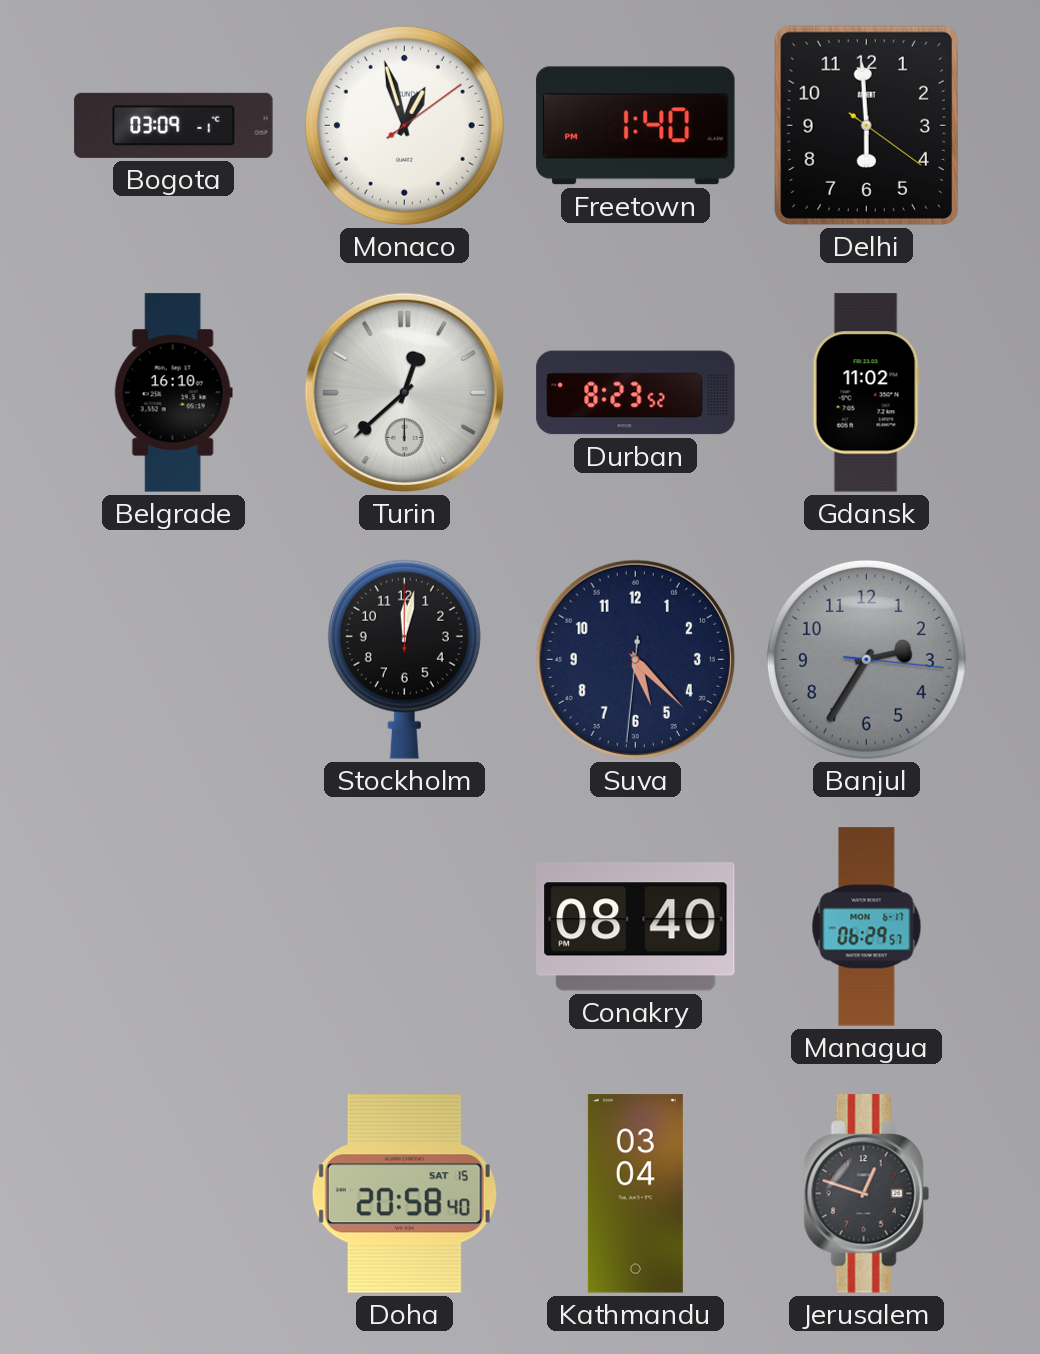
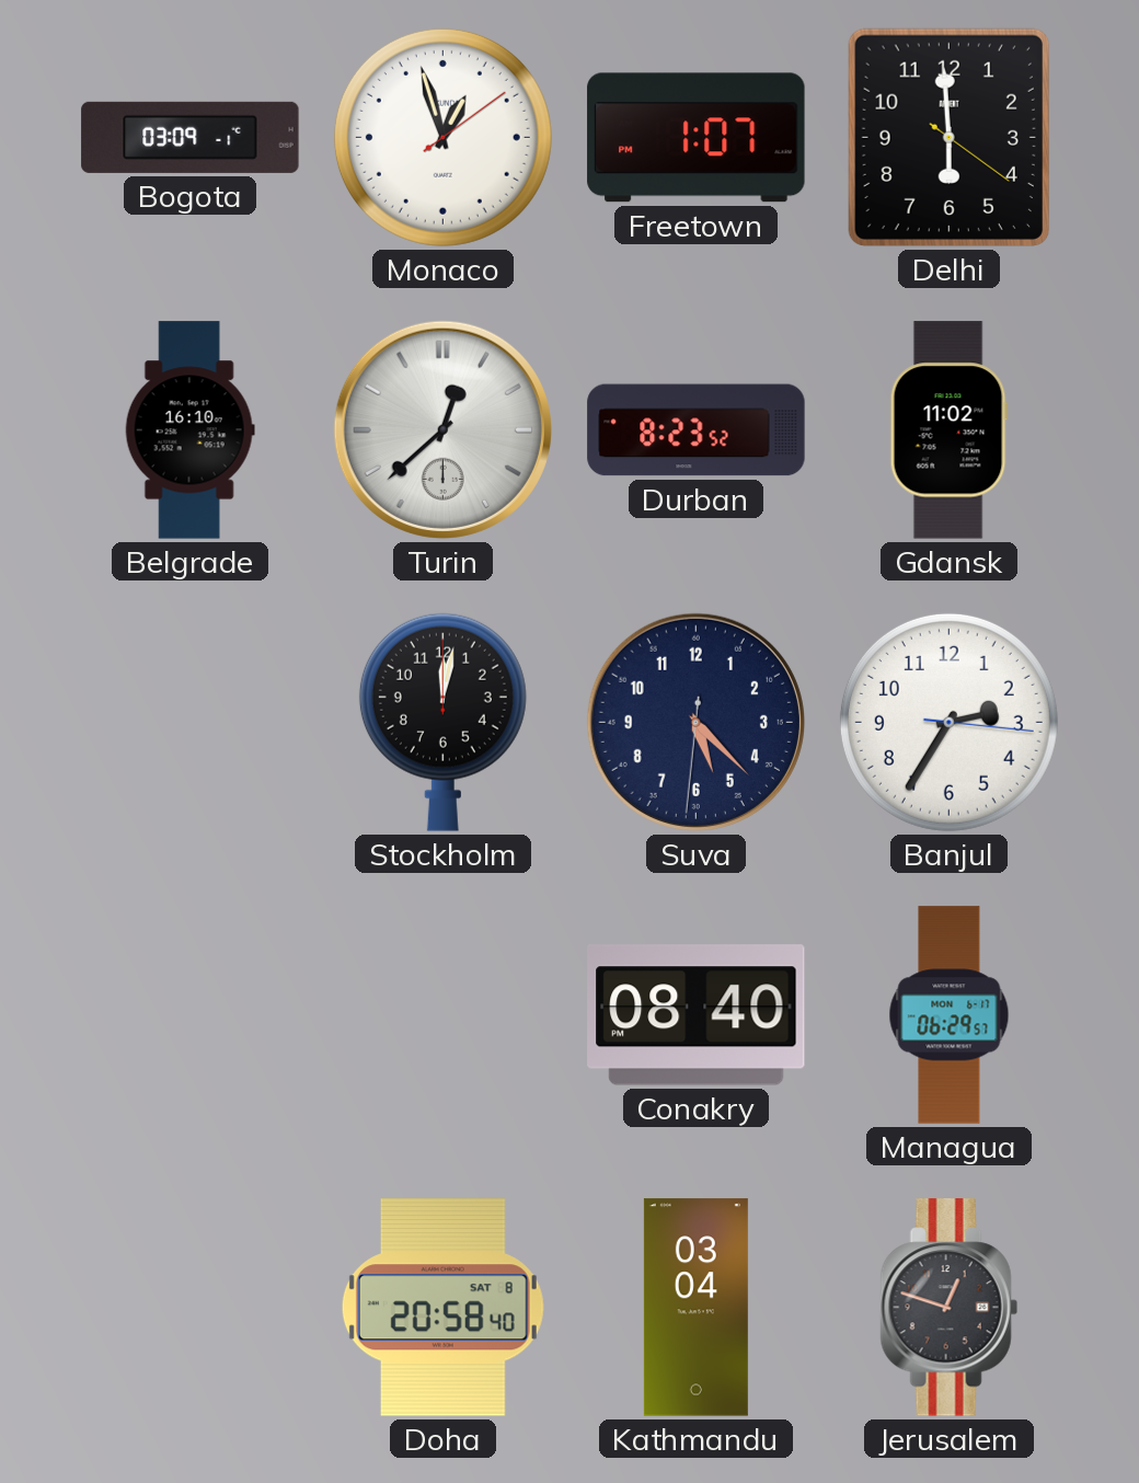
Freetown: 1:40 -> 1:07
Banjul dial: grey -> white
Doha date: SAT 15 -> SAT 8
